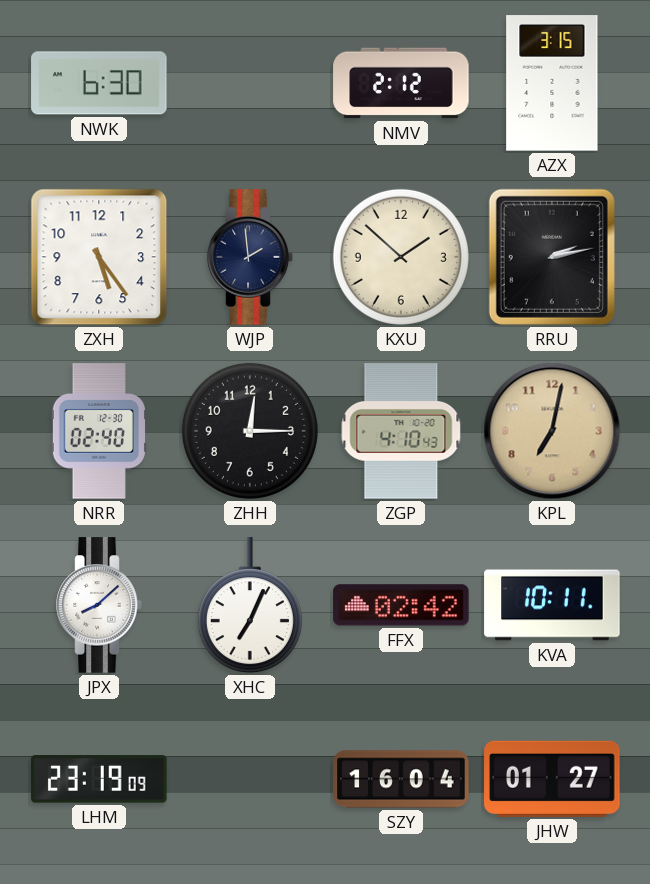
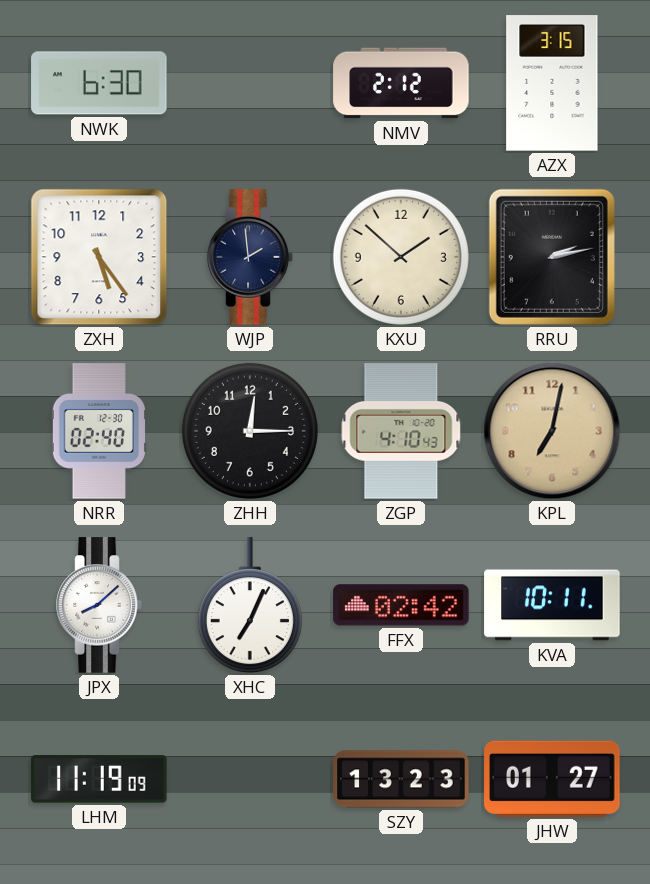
LHM: 23:19 -> 11:19
SZY: 16:04 -> 13:23
